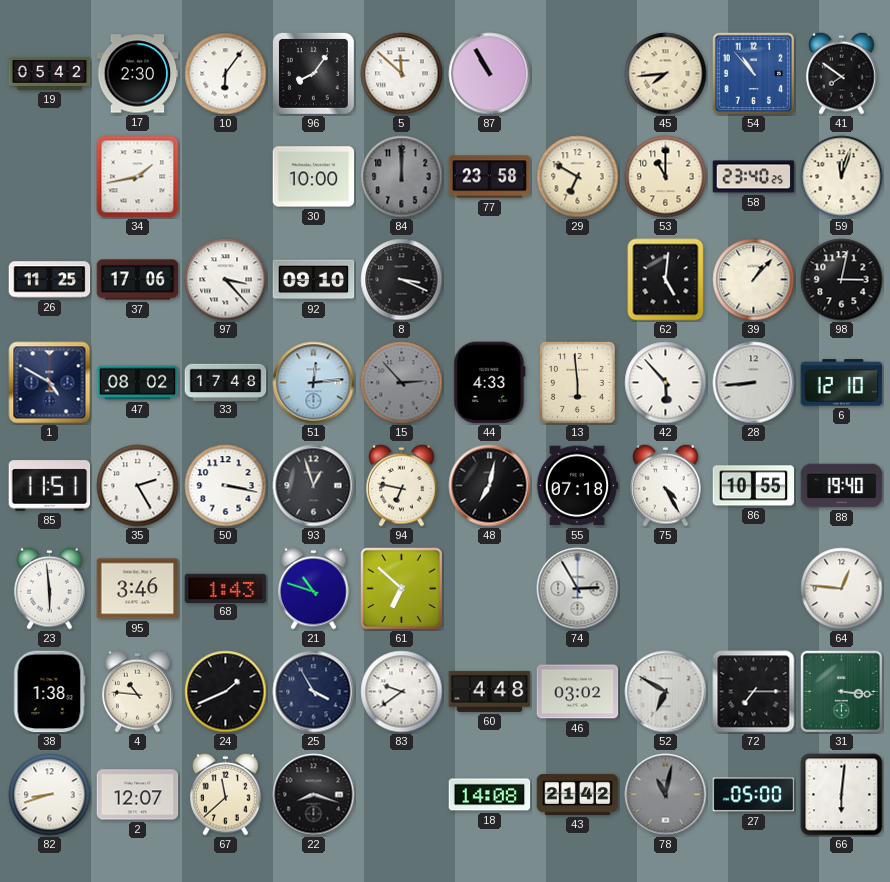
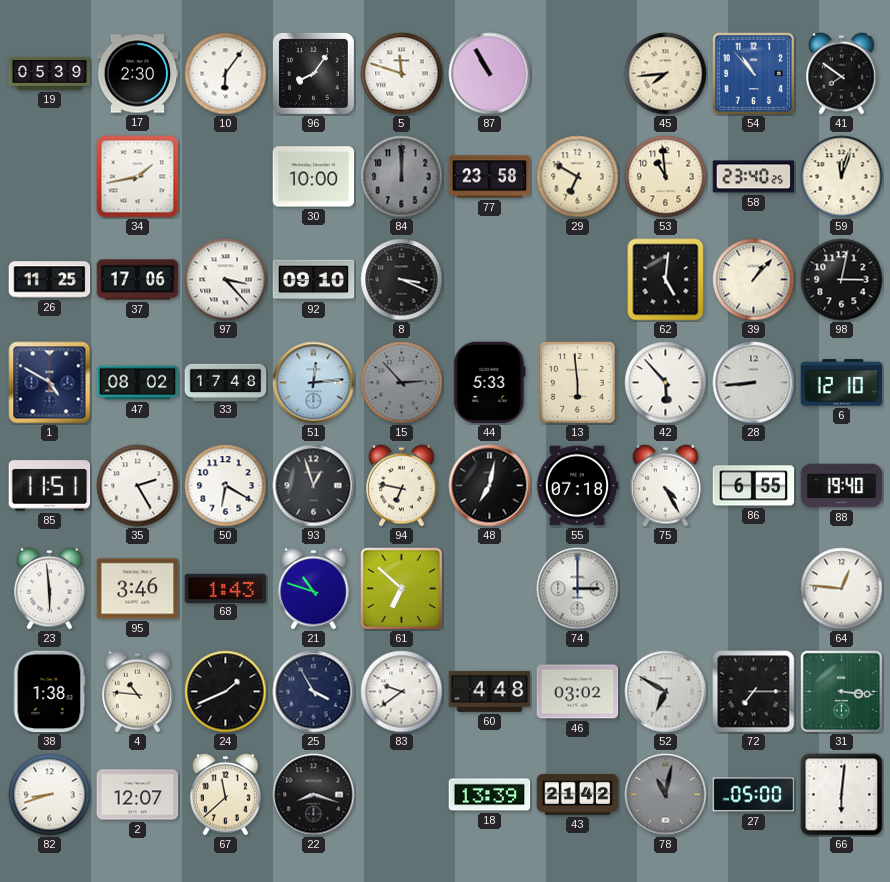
19: 05:42 -> 05:39
5: 11:52 -> 11:48
53: 11:00 -> 10:59
44: 4:33 -> 5:33
50: 3:17 -> 6:20
86: 10:55 -> 6:55
74: 2:55 -> 3:00
18: 14:08 -> 13:39
